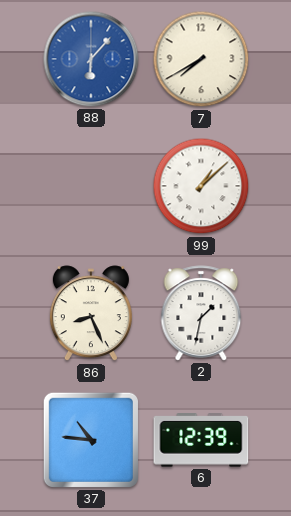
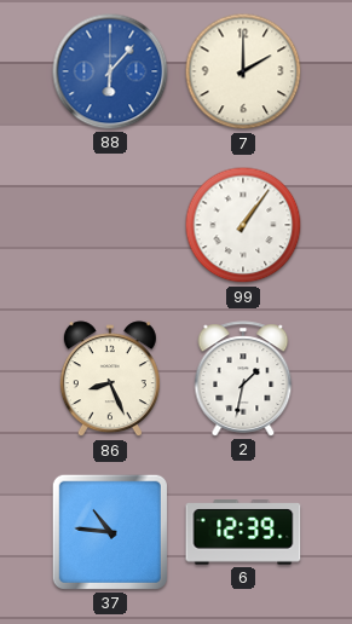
7: 7:40 -> 2:00
99: 1:08 -> 1:06
